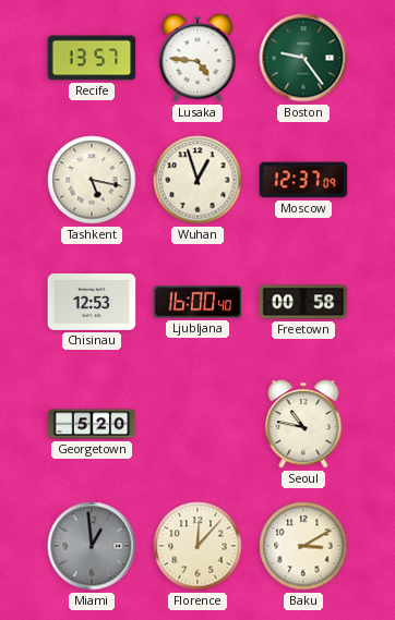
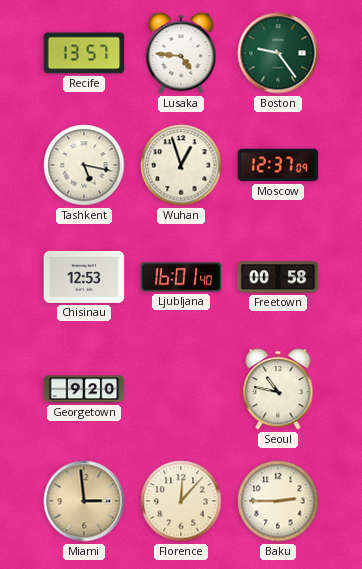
Ljubljana: 16:00 -> 16:01
Georgetown: 5:20 -> 9:20
Miami: 12:59 -> 2:59
Miami dial: grey -> champagne
Baku: 3:10 -> 2:45
